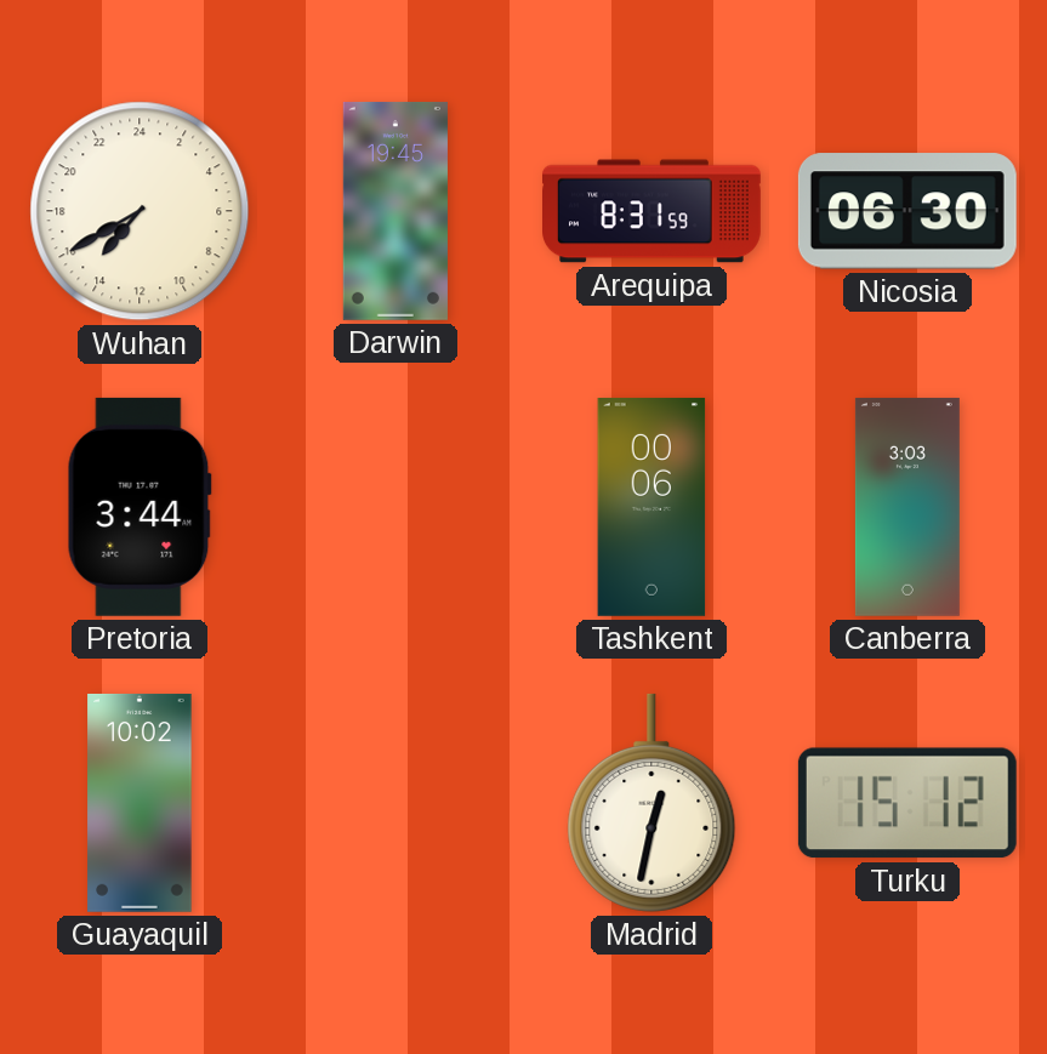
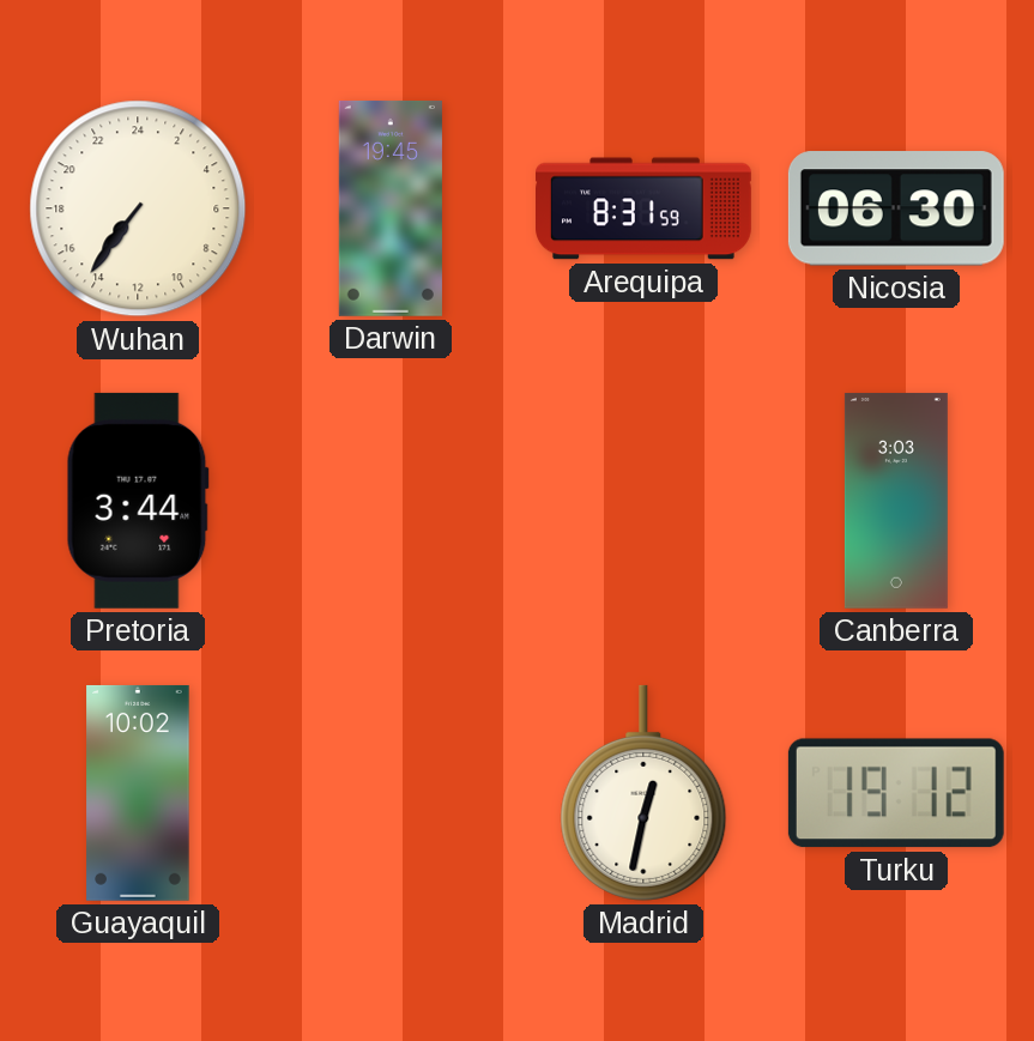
Wuhan: 14:40 -> 14:36
Tashkent: 00:06 -> none
Turku: 15:12 -> 19:12
